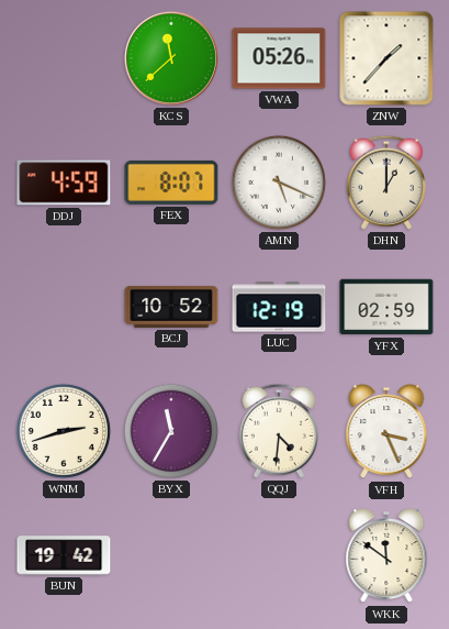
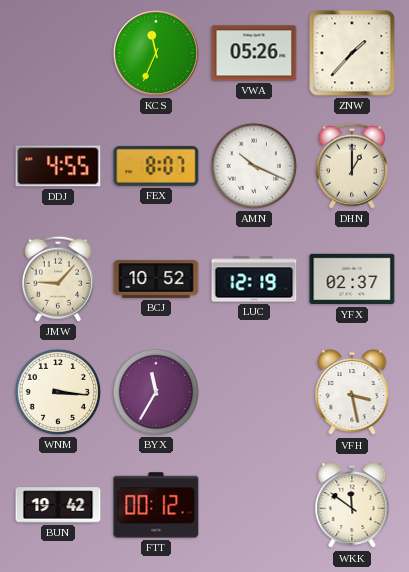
KCS: 11:38 -> 11:34
DDJ: 4:59 -> 4:55
AMN: 5:19 -> 10:19
JMW: none -> 9:07
YFX: 02:59 -> 02:37
WNM: 2:42 -> 3:16
QQJ: 4:31 -> none
VFH: 3:26 -> 3:28
FTT: none -> 00:12
